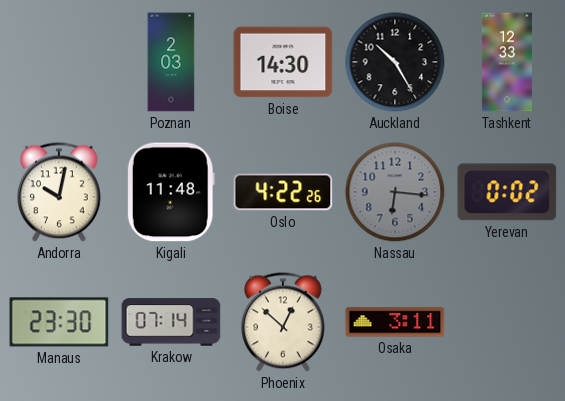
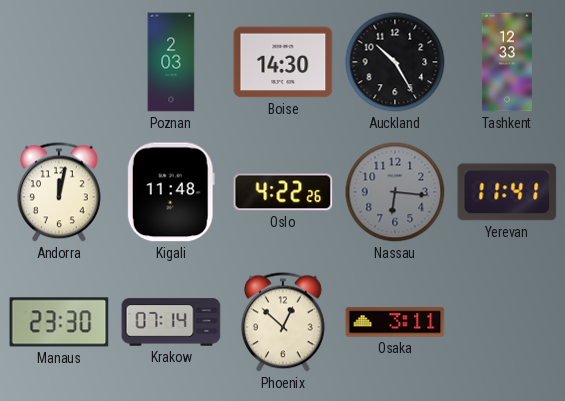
Andorra: 10:02 -> 12:02
Yerevan: 0:02 -> 11:41
